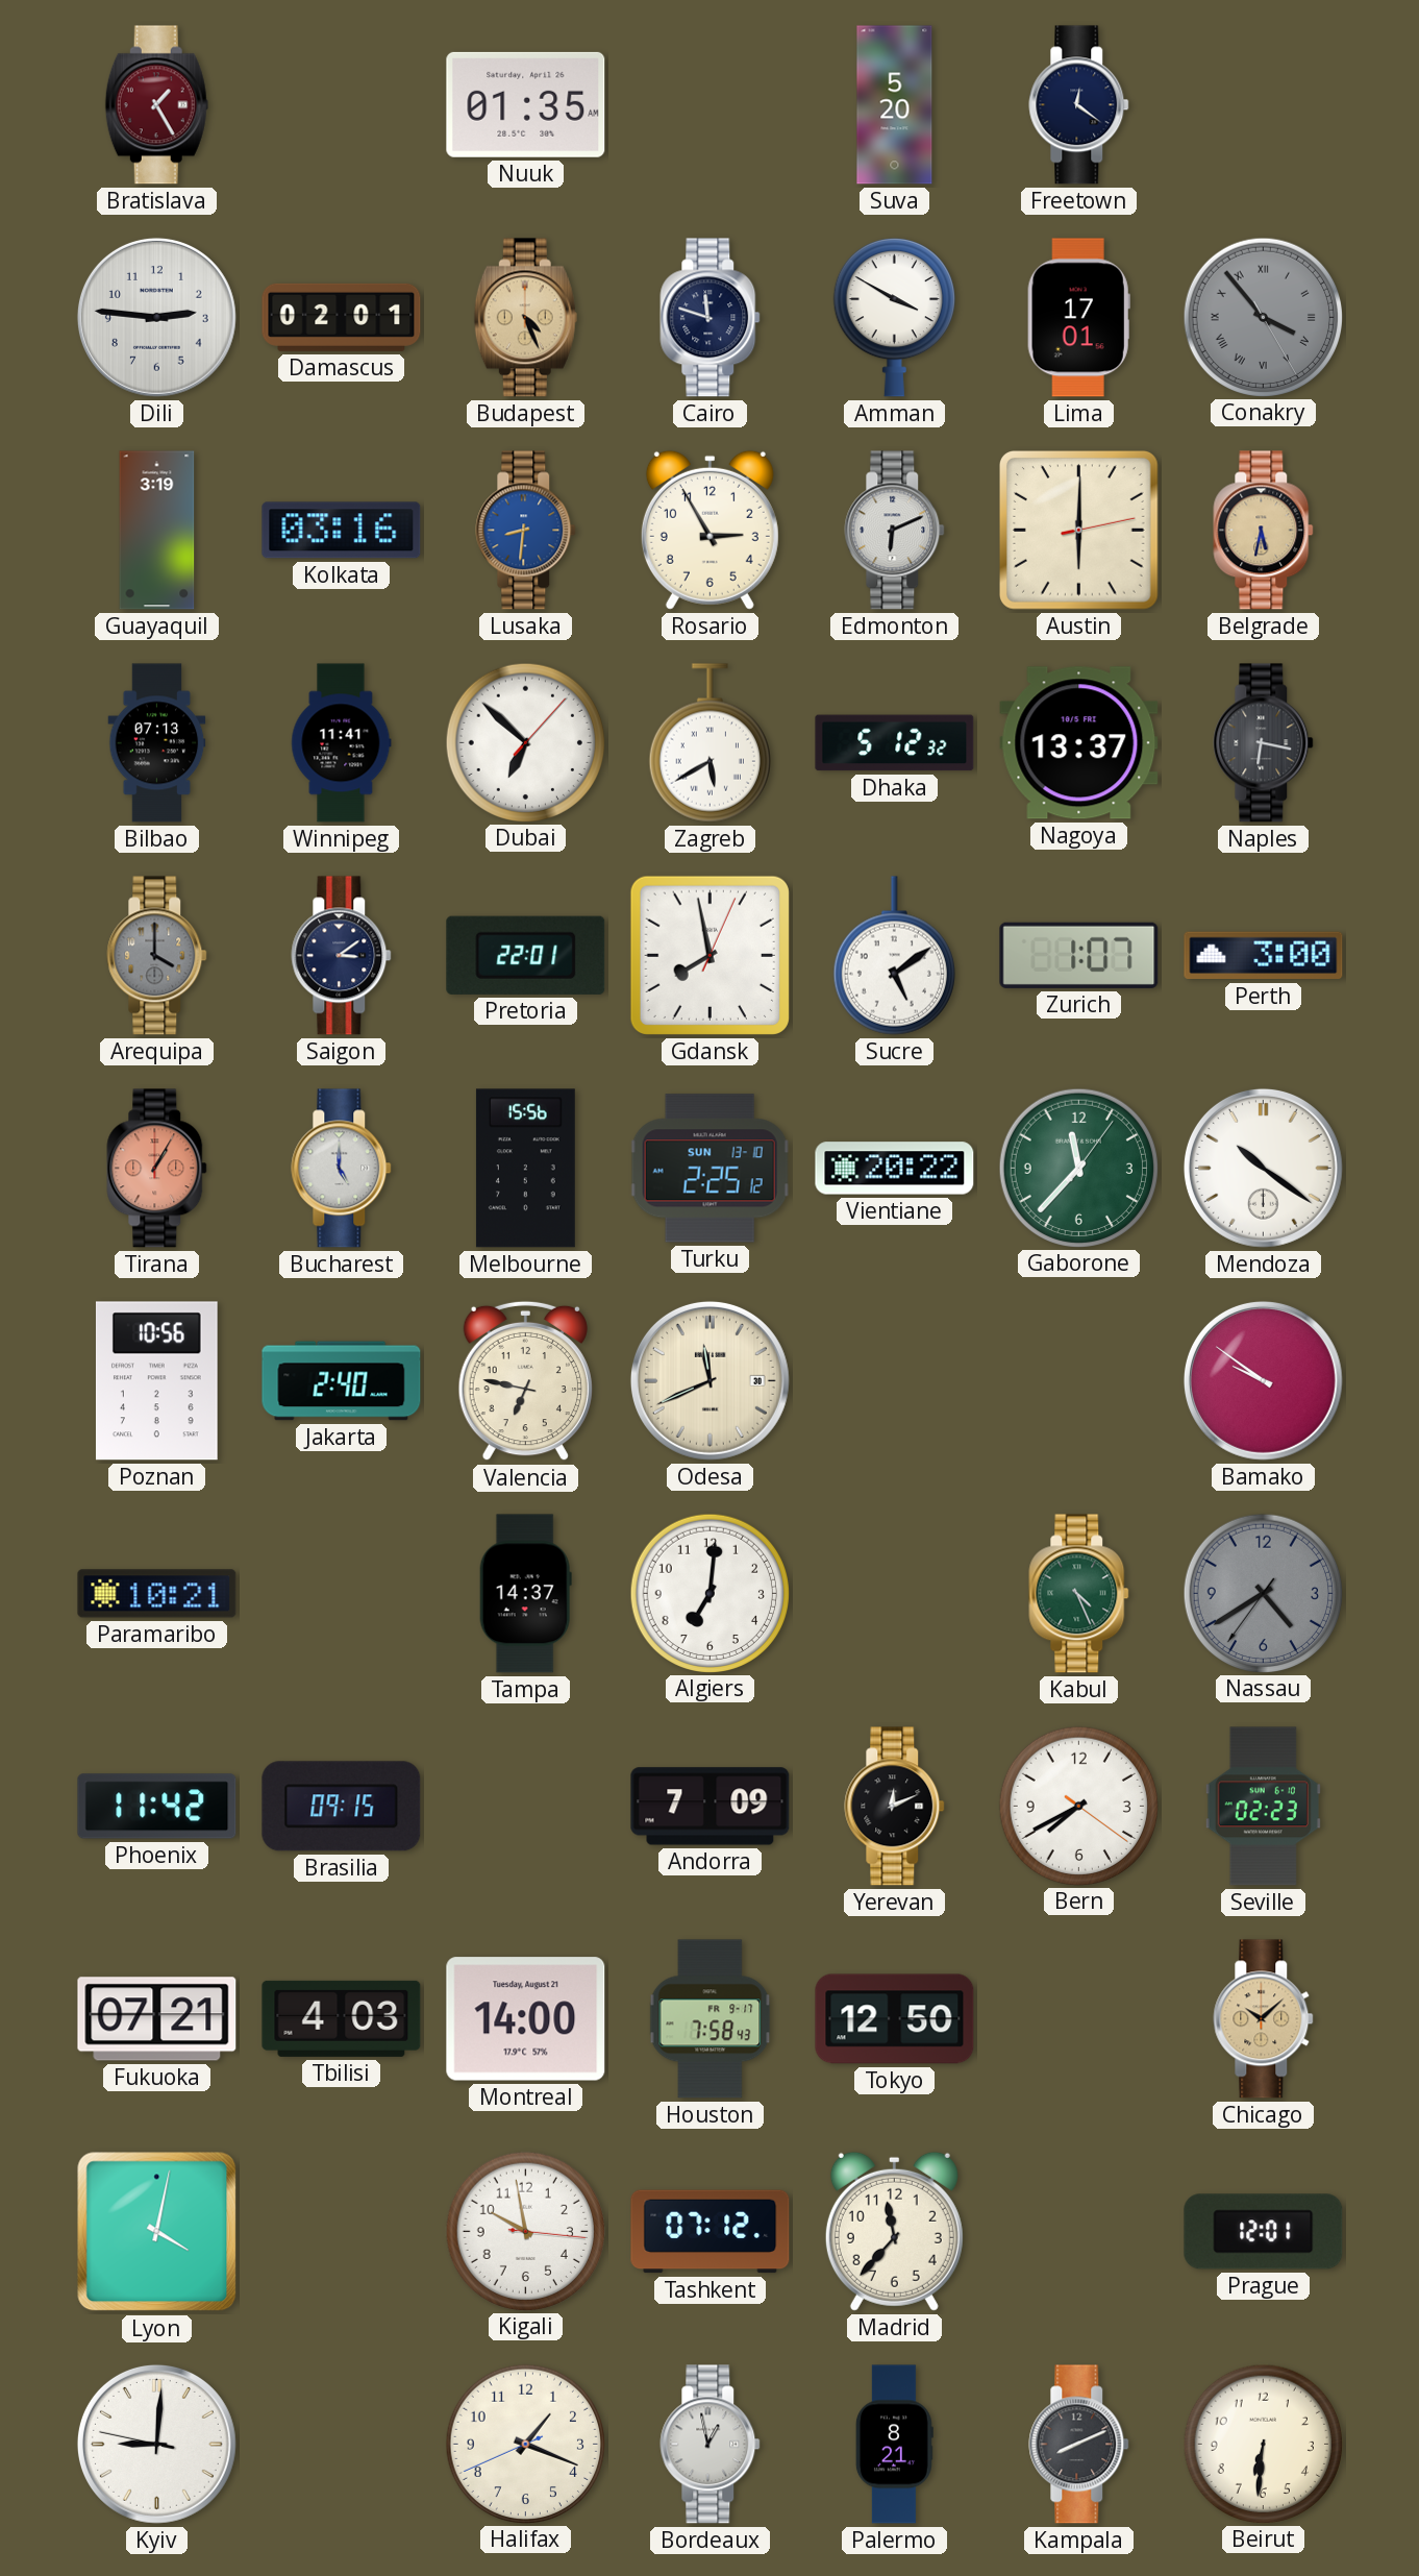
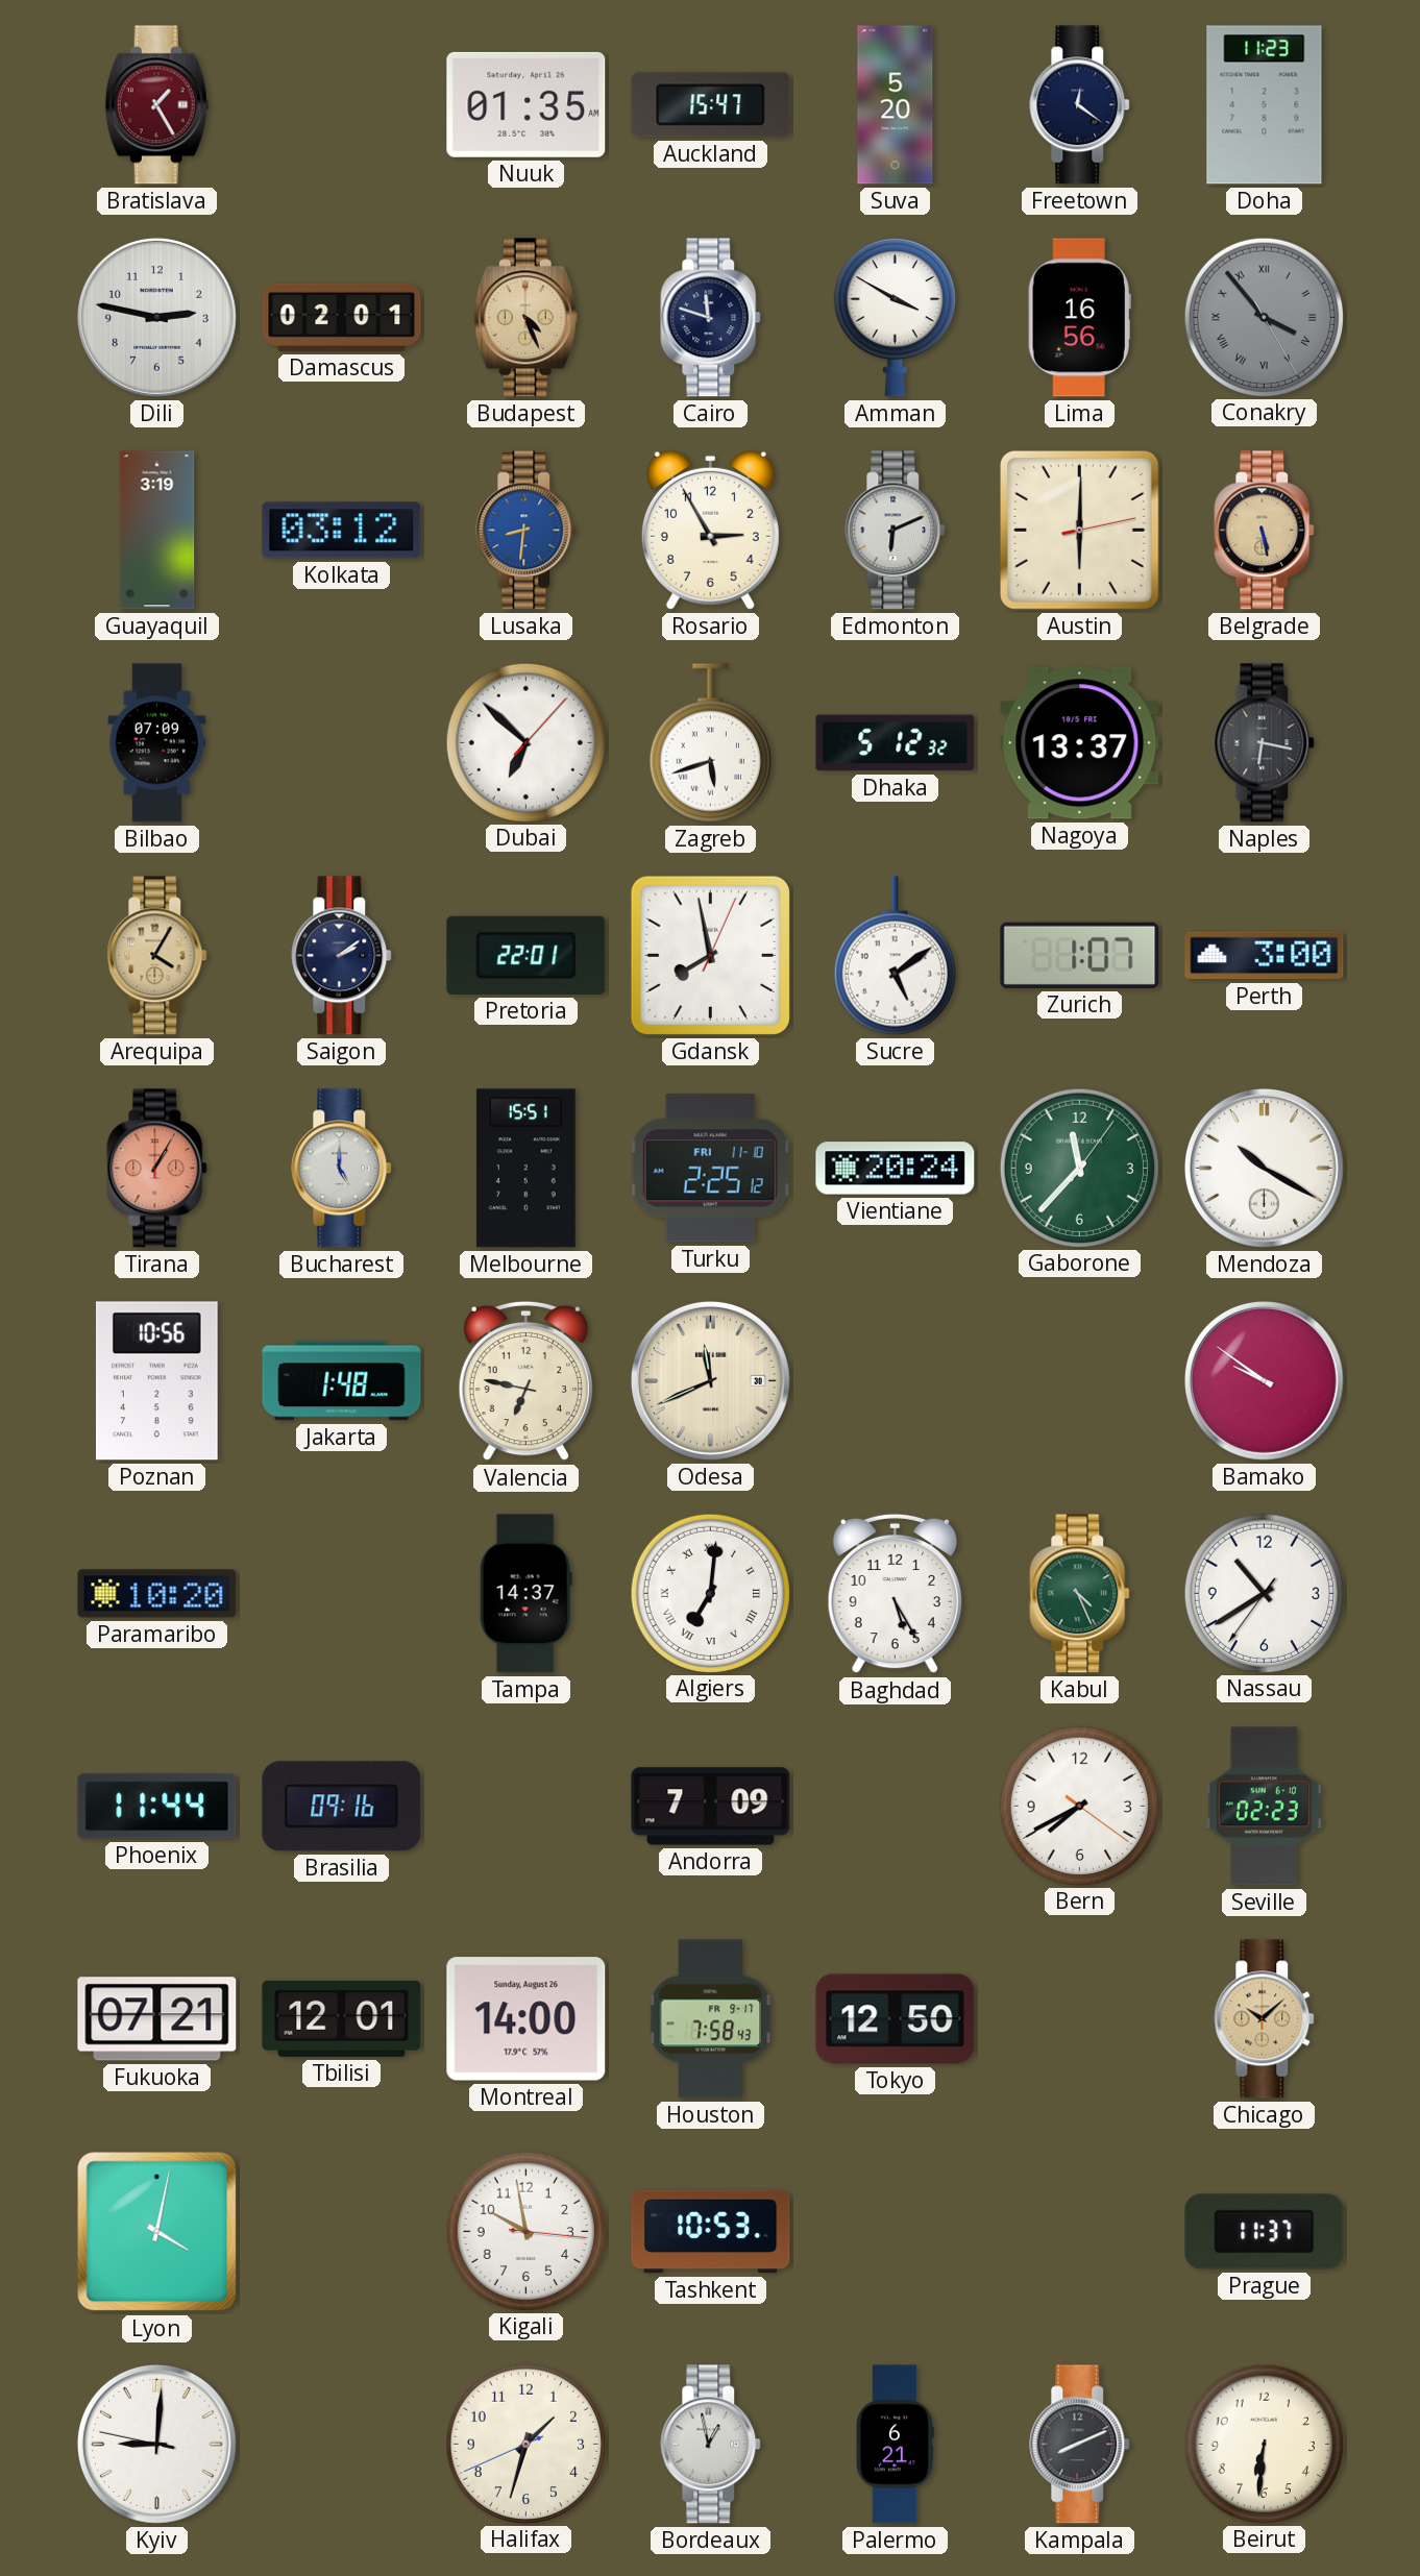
Auckland: none -> 15:47
Doha: none -> 11:23
Dili: 2:46 -> 2:47
Lima: 17:01 -> 16:56
Kolkata: 03:16 -> 03:12
Belgrade: 5:32 -> 5:28
Bilbao: 07:13 -> 07:09
Winnipeg: 11:41 -> none
Zagreb: 5:40 -> 5:42
Arequipa: 4:00 -> 4:05
Arequipa dial: grey -> champagne
Saigon: 3:09 -> 2:09
Melbourne: 15:56 -> 15:51
Turku date: SUN 13-10 -> FRI 11-10
Vientiane: 20:22 -> 20:24
Mendoza: 10:21 -> 10:20
Jakarta: 2:40 -> 1:48
Paramaribo: 10:21 -> 10:20
Algiers numerals: Arabic -> Roman
Baghdad: none -> 5:25
Nassau: 4:39 -> 10:39
Nassau dial: grey -> white
Phoenix: 11:42 -> 11:44
Brasilia: 09:15 -> 09:16
Yerevan: 12:11 -> none
Tbilisi: 4:03 -> 12:01
Montreal date: Tuesday, August 21 -> Sunday, August 26
Tashkent: 07:12 -> 10:53
Madrid: 11:37 -> none
Prague: 12:01 -> 11:37
Halifax: 1:18 -> 1:32
Palermo: 8:21 -> 6:21
